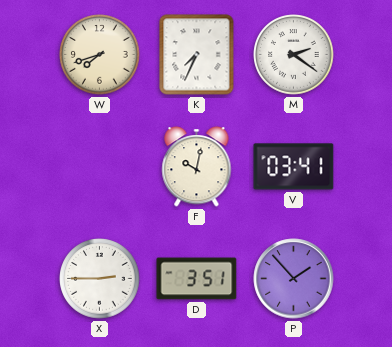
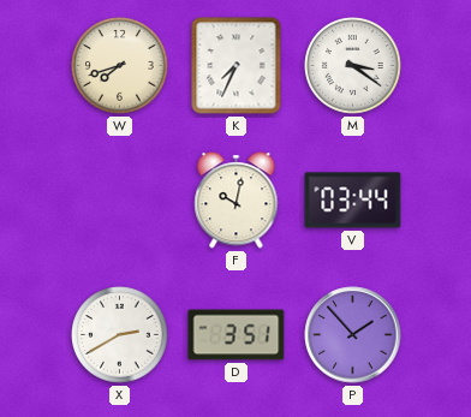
M: 2:21 -> 3:21
V: 03:41 -> 03:44
X: 2:45 -> 2:40
